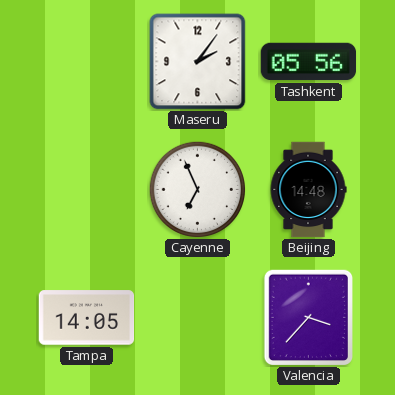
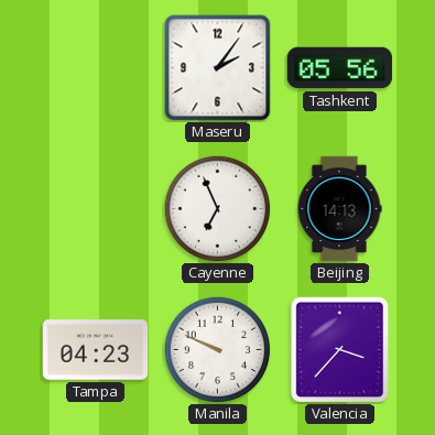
Beijing: 14:48 -> 14:13
Tampa: 14:05 -> 04:23
Manila: none -> 9:49
